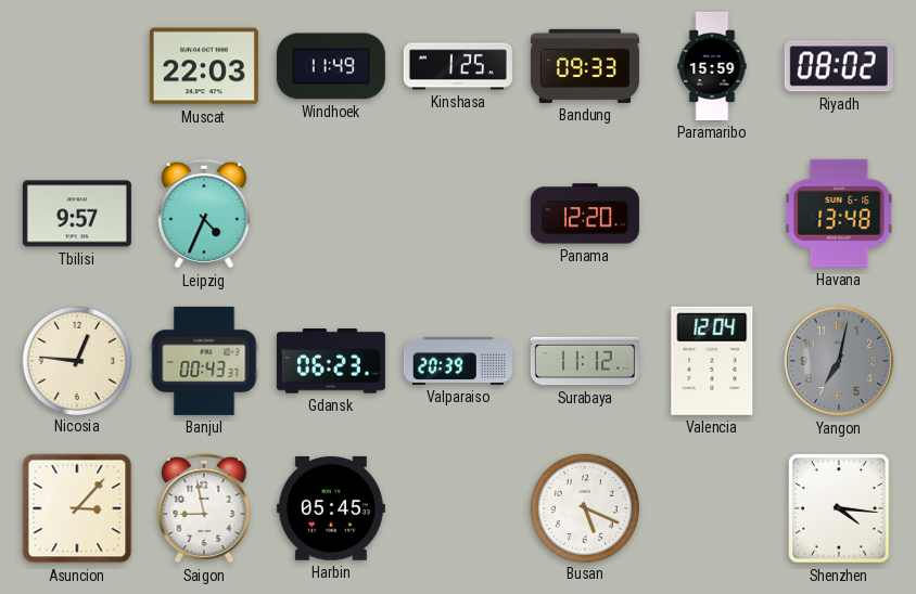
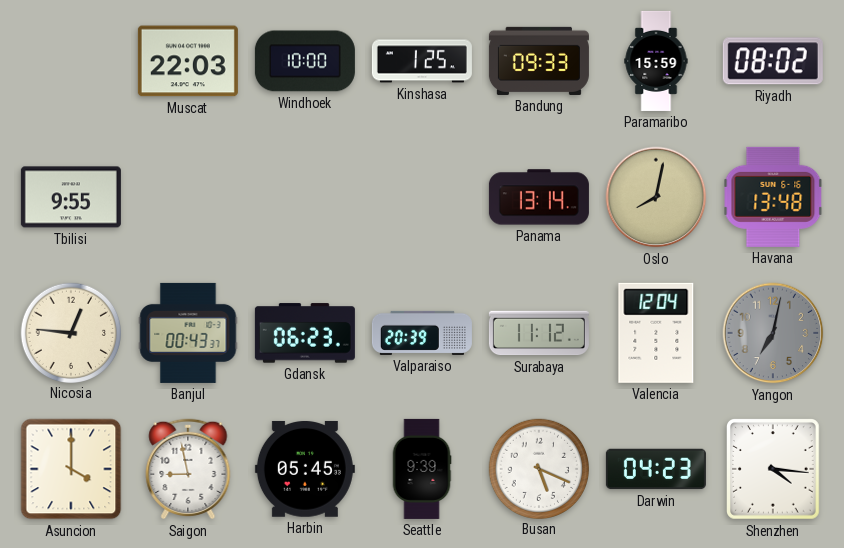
Windhoek: 11:49 -> 10:00
Tbilisi: 9:57 -> 9:55
Leipzig: 4:34 -> none
Panama: 12:20 -> 13:14
Oslo: none -> 8:02
Asuncion: 3:07 -> 4:00
Seattle: none -> 9:39
Darwin: none -> 04:23
